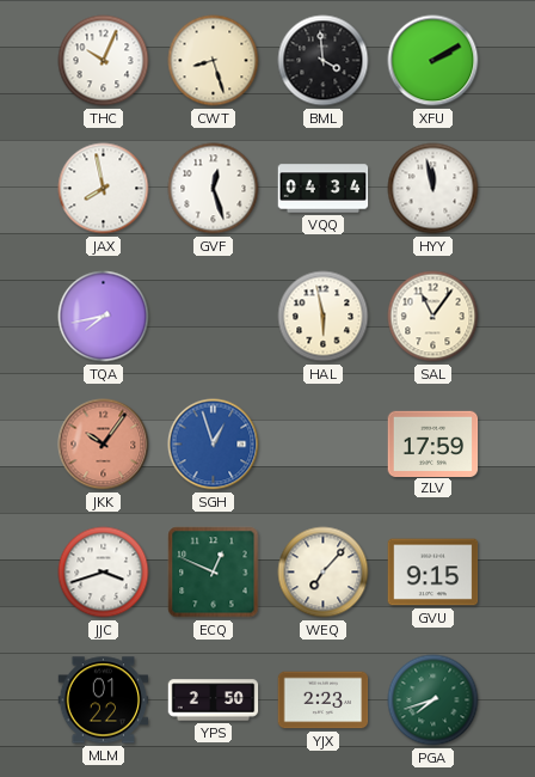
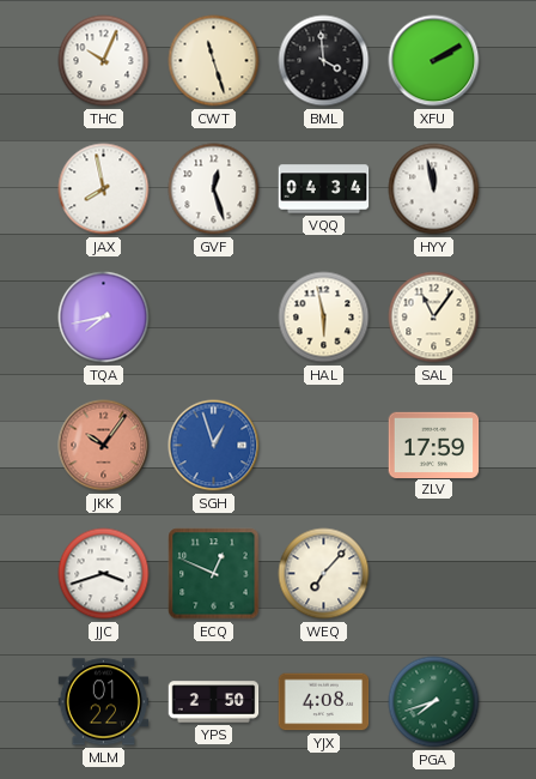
CWT: 8:27 -> 11:27
GVU: 9:15 -> none
YJX: 2:23 -> 4:08
